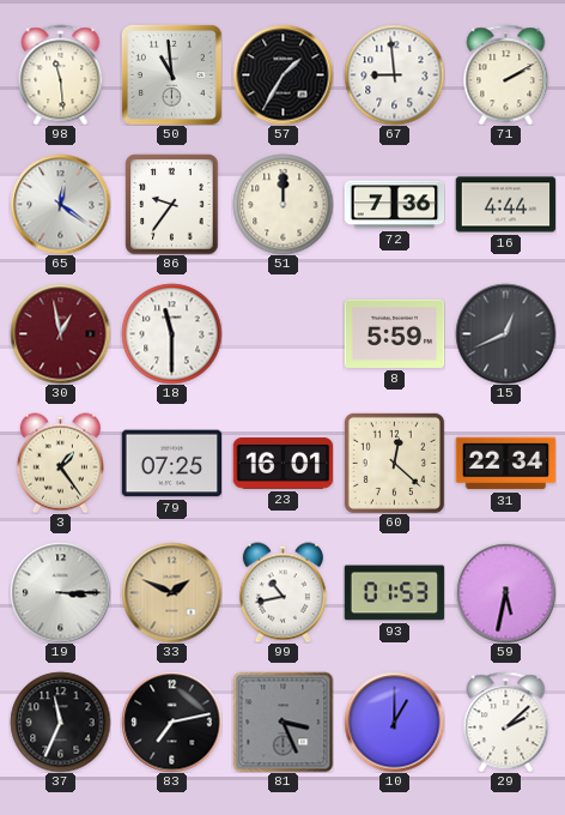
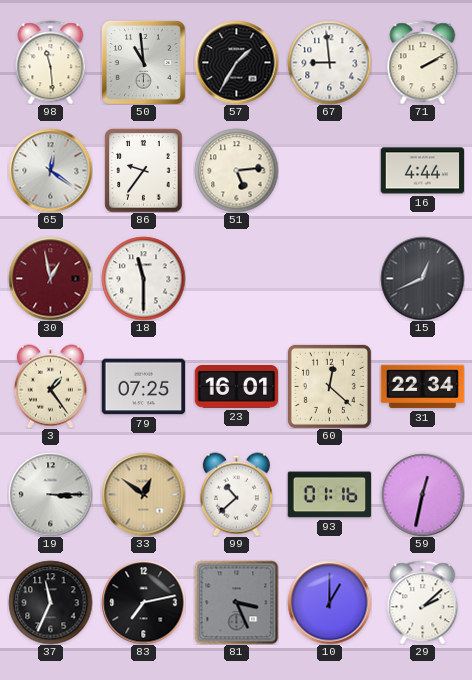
51: 12:00 -> 5:14
72: 7:36 -> none
8: 5:59 -> none
33: 1:49 -> 12:51
99: 10:43 -> 10:38
93: 01:53 -> 01:16
59: 5:32 -> 12:32
